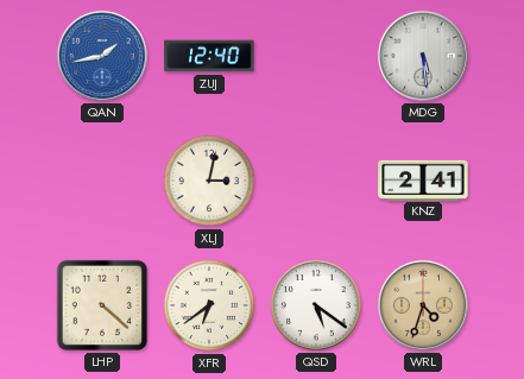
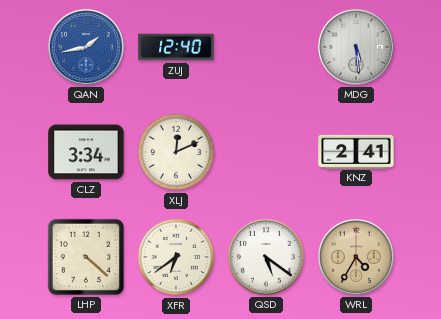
CLZ: none -> 3:34
XLJ: 3:02 -> 12:11
WRL: 4:33 -> 4:35
